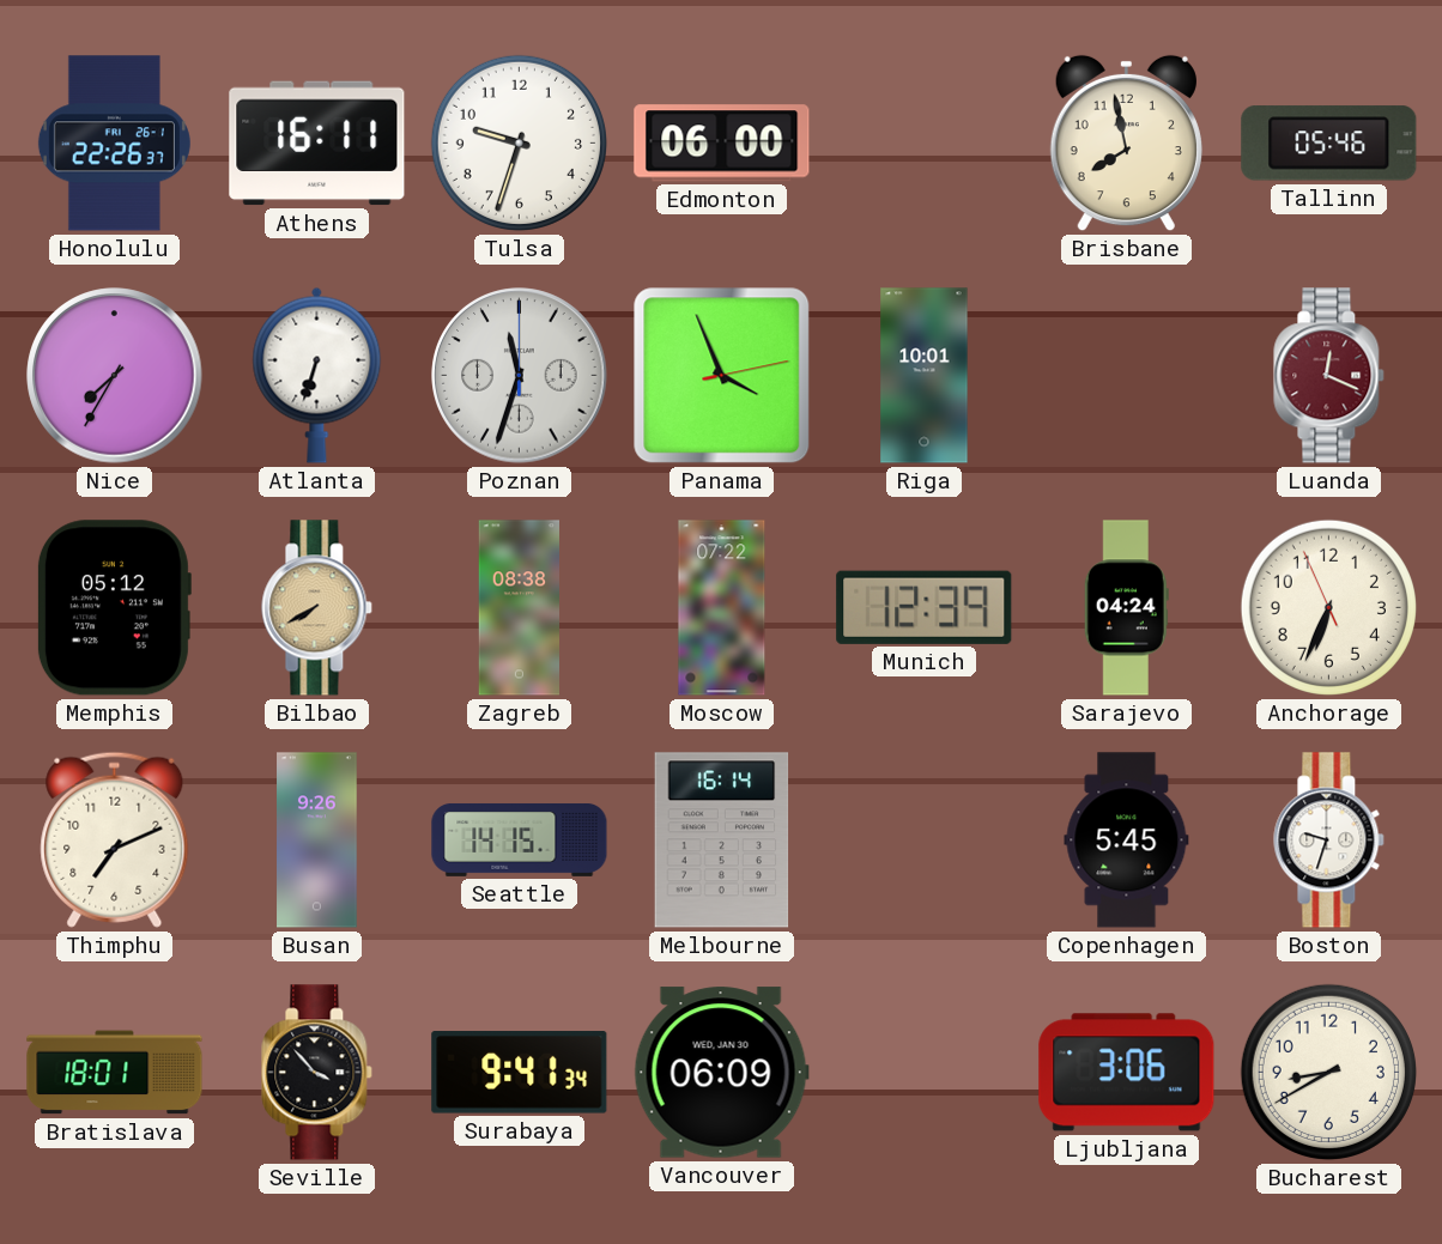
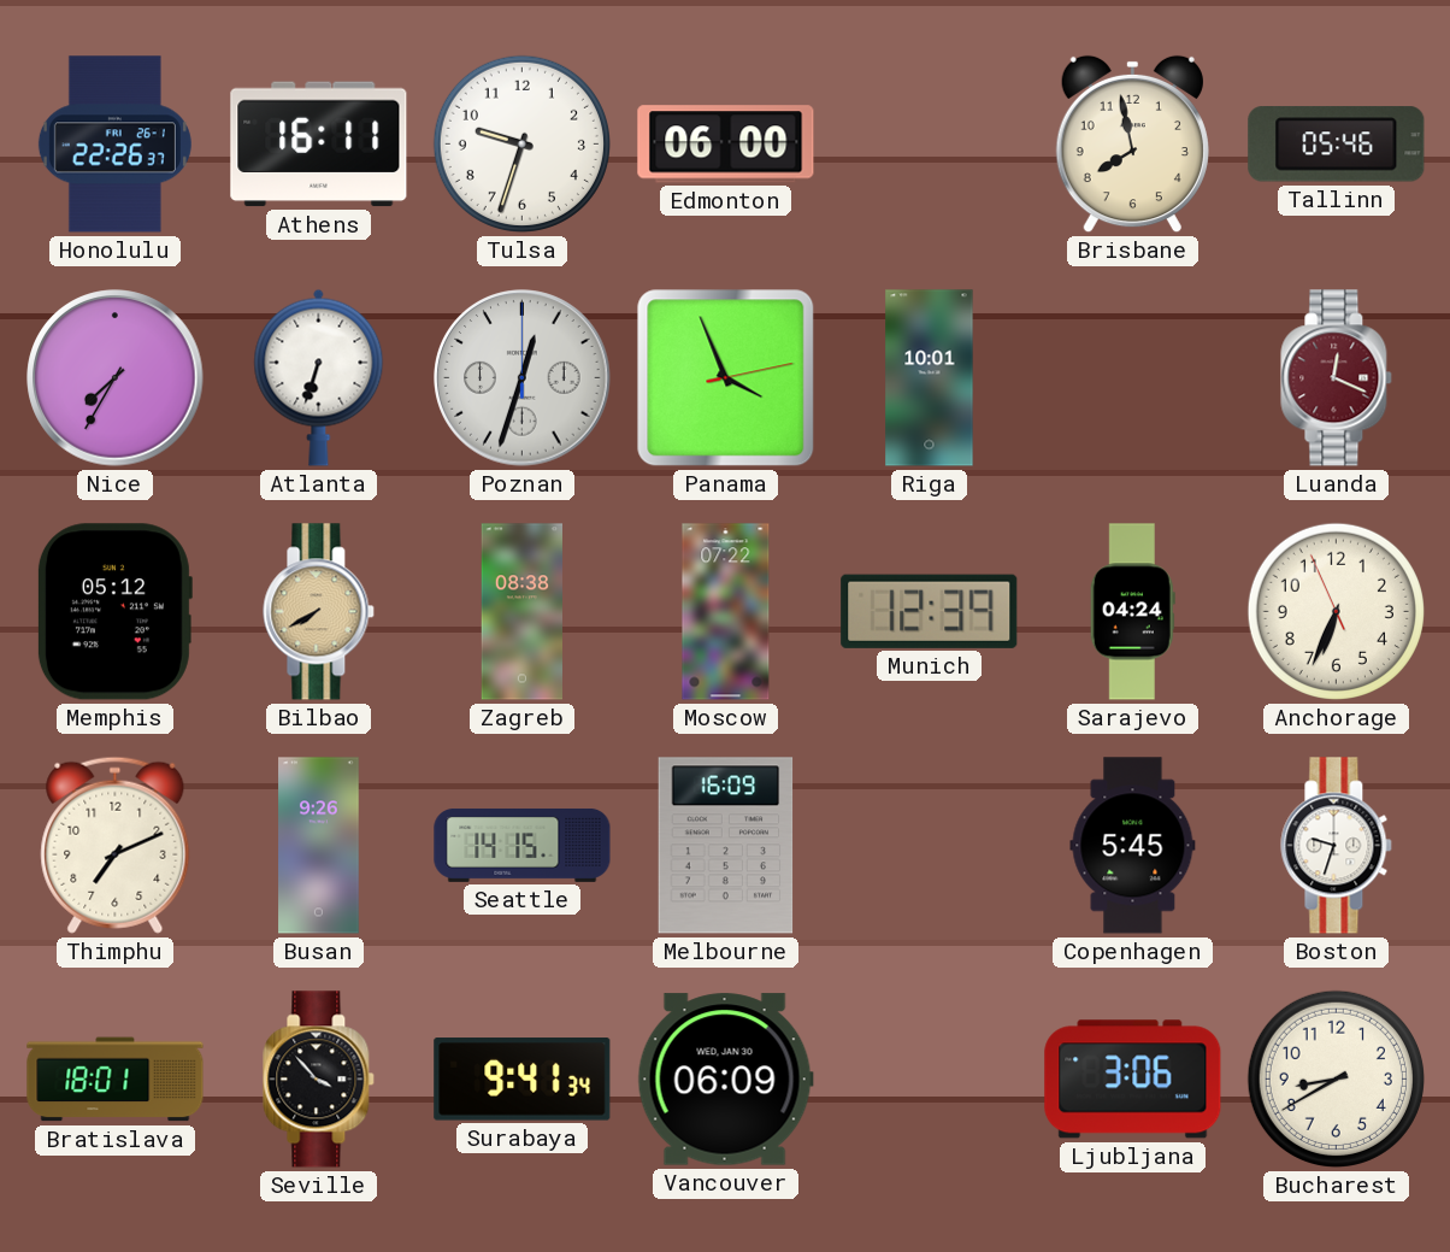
Poznan: 11:33 -> 12:33
Melbourne: 16:14 -> 16:09
